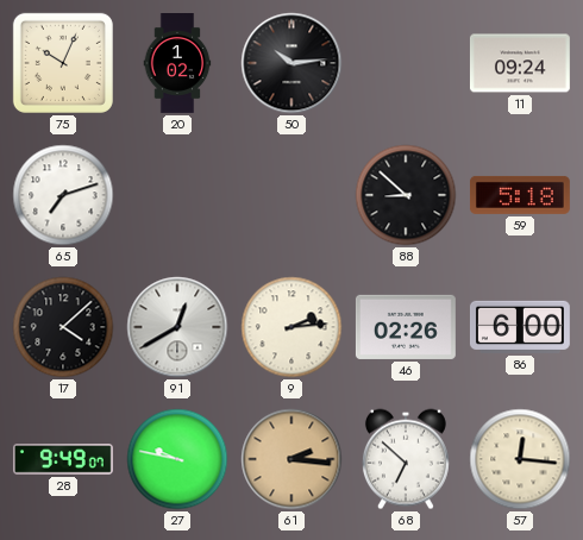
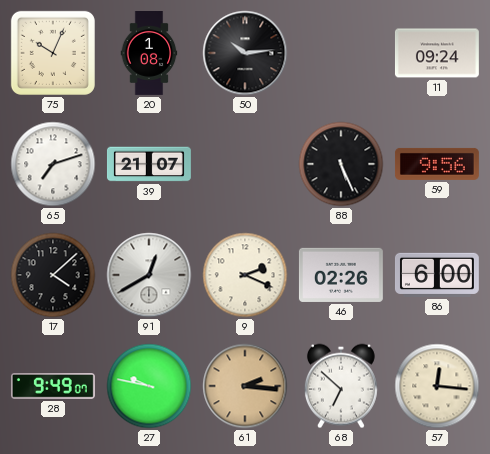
20: 1:02 -> 1:08
39: none -> 21:07
88: 8:52 -> 5:26
59: 5:18 -> 9:56
9: 2:14 -> 2:19
